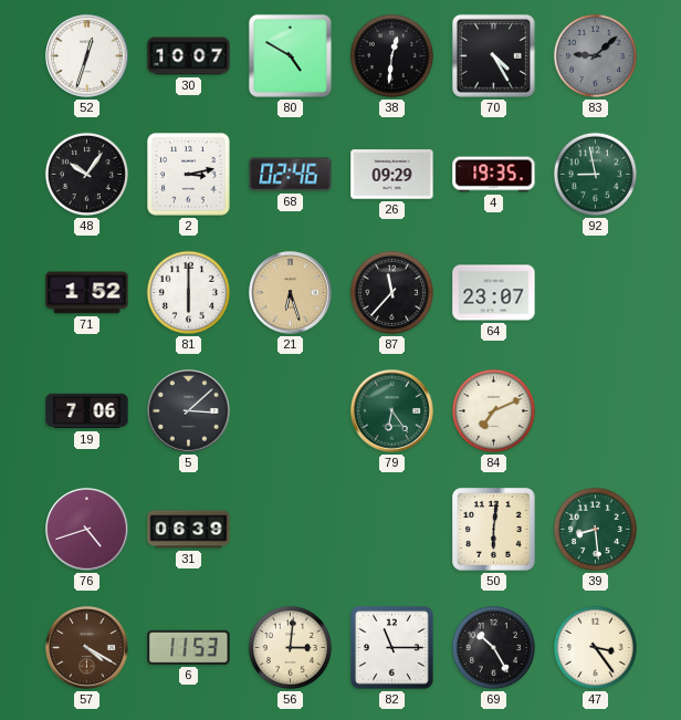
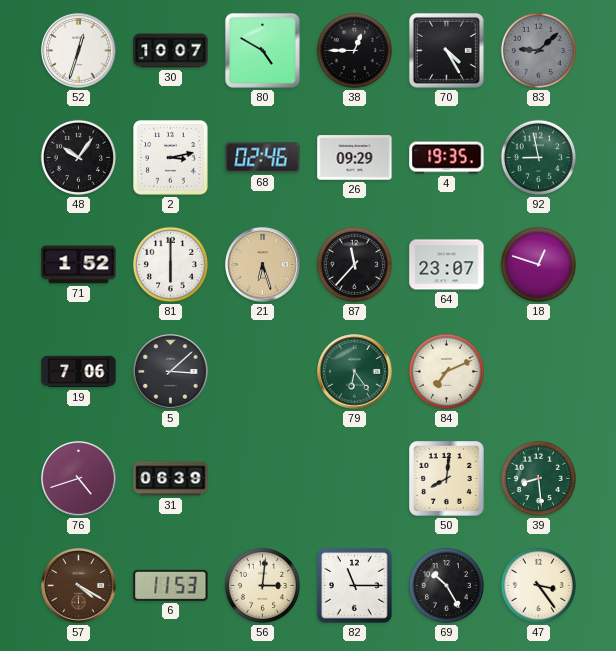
38: 12:31 -> 12:45
18: none -> 12:48
50: 6:01 -> 8:01
